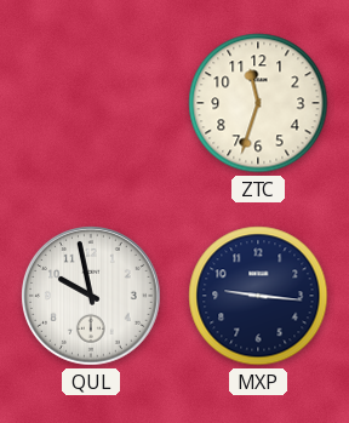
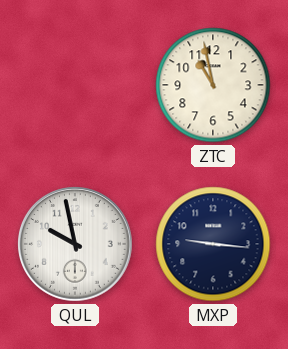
ZTC: 11:33 -> 10:58
